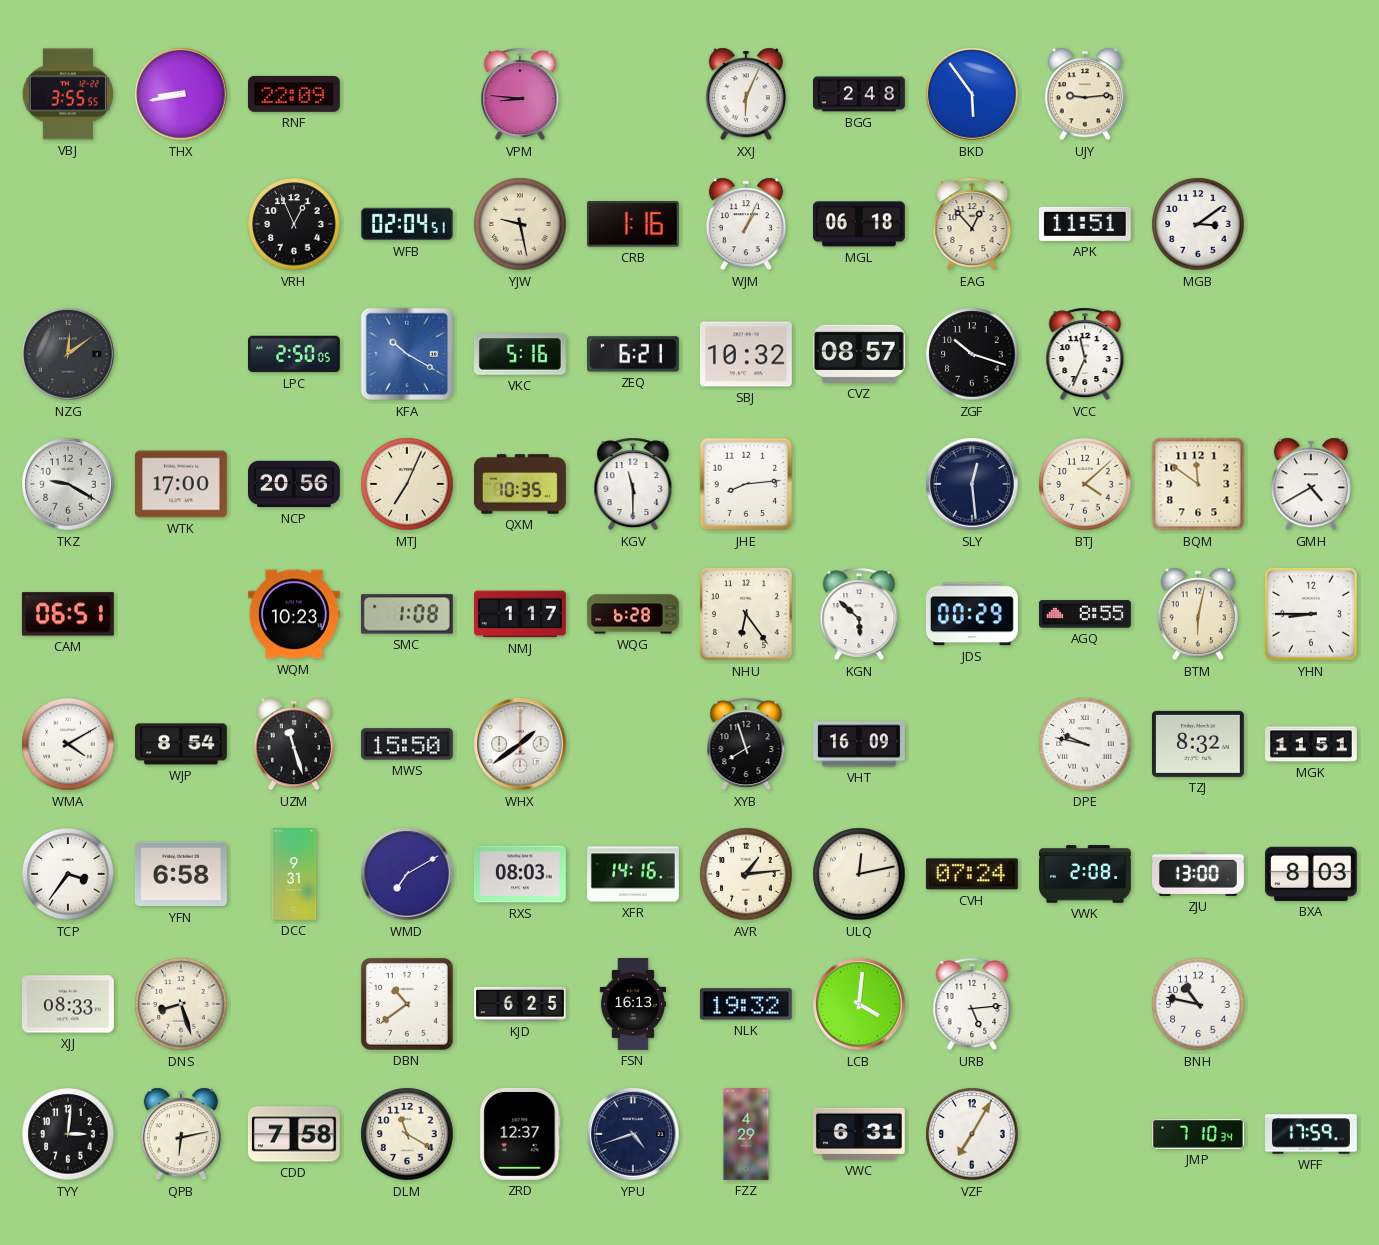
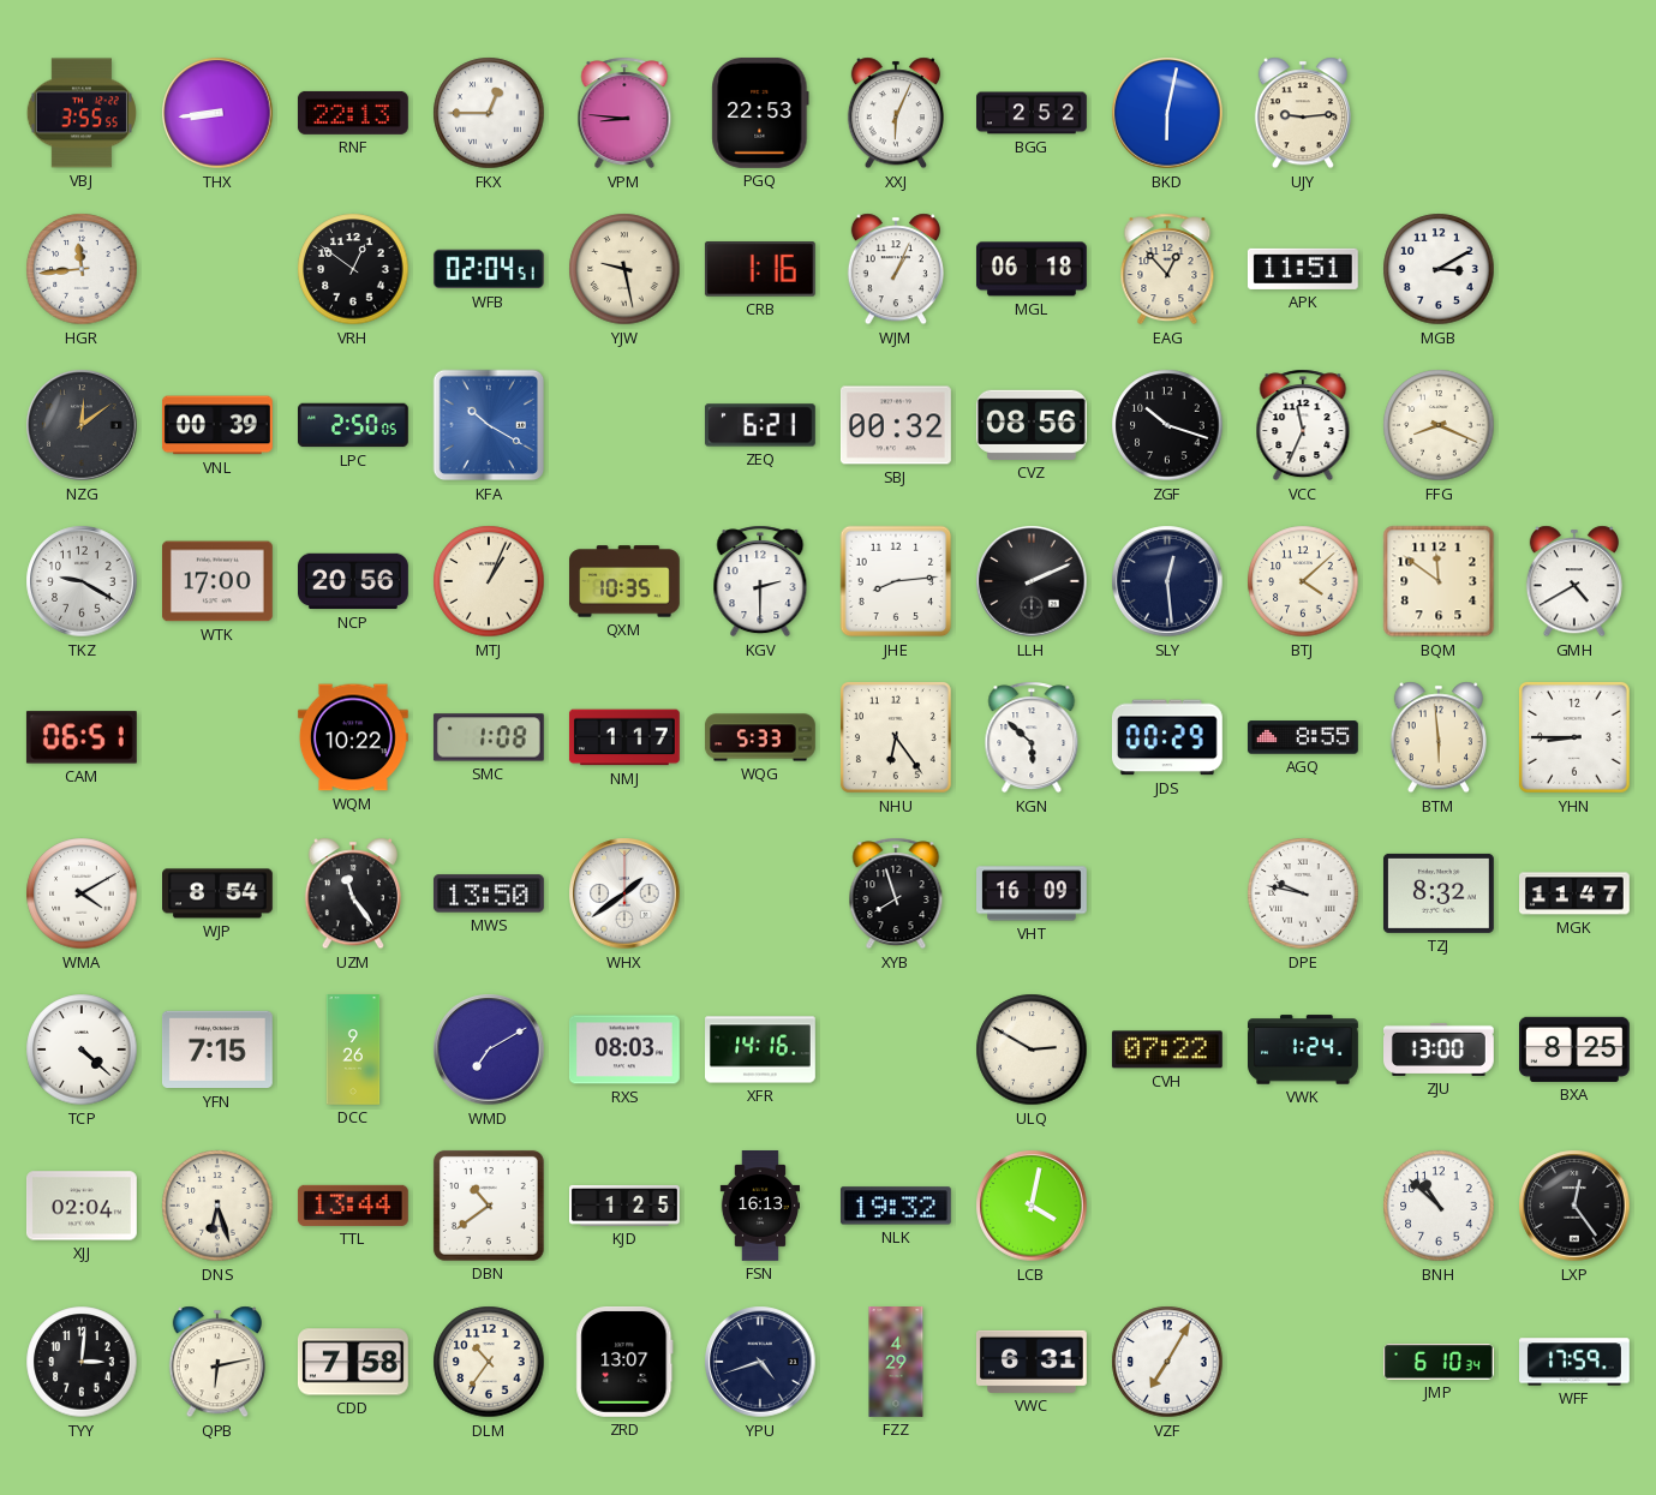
THX: 8:43 -> 8:44
RNF: 22:09 -> 22:13
FKX: none -> 12:45
PGQ: none -> 22:53
BGG: 2:48 -> 2:52
BKD: 5:54 -> 6:02
HGR: none -> 11:44
VRH: 12:56 -> 12:51
MGB: 3:09 -> 3:10
VNL: none -> 00:39
VKC: 5:16 -> none
SBJ: 10:32 -> 00:32
CVZ: 08:57 -> 08:56
FFG: none -> 8:19
MTJ: 7:04 -> 1:04
KGV: 11:30 -> 2:30
LLH: none -> 2:11
WQM: 10:23 -> 10:22
WQG: 6:28 -> 5:33
BTM: 6:02 -> 5:59
UZM: 11:27 -> 11:24
MWS: 15:50 -> 13:50
MGK: 11:51 -> 11:47
TCP: 3:36 -> 4:22
YFN: 6:58 -> 7:15
DCC: 9:31 -> 9:26
AVR: 1:14 -> none
ULQ: 12:13 -> 2:50
CVH: 07:24 -> 07:22
VWK: 2:08 -> 1:24
BXA: 8:03 -> 8:25
XJJ: 08:33 -> 02:04
DNS: 8:27 -> 6:27
TTL: none -> 13:44
KJD: 6:25 -> 1:25
LCB: 4:01 -> 4:02
URB: 5:14 -> none
BNH: 10:47 -> 10:52
LXP: none -> 12:24
DLM: 11:20 -> 10:36
ZRD: 12:37 -> 13:07
JMP: 7:10 -> 6:10
